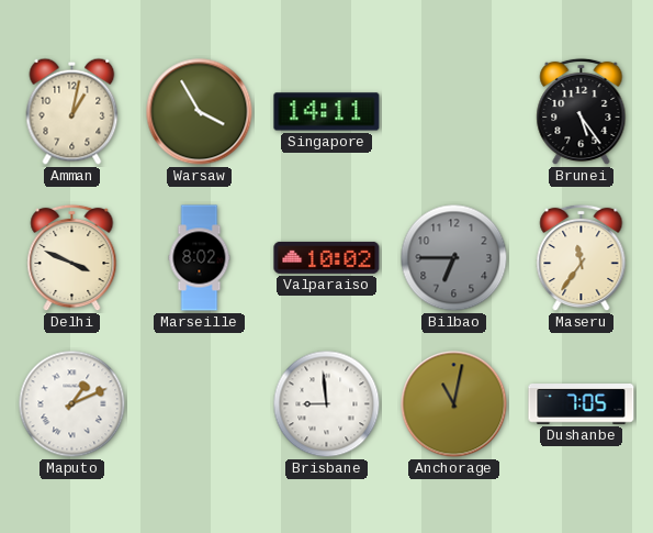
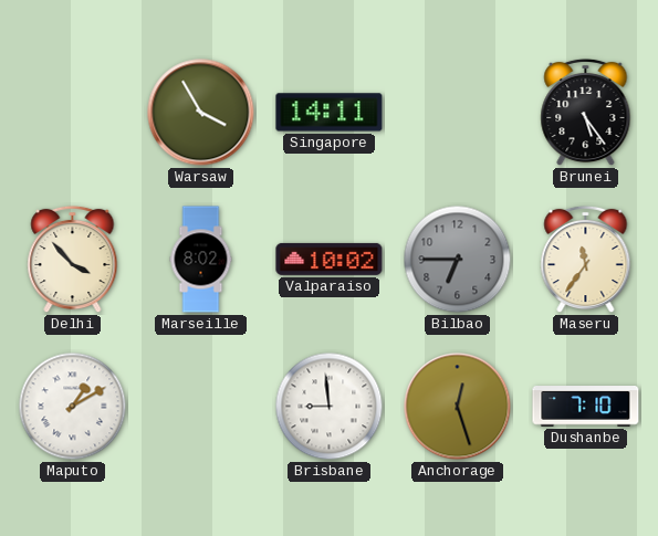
Amman: 1:02 -> none
Delhi: 3:49 -> 3:53
Maputo: 1:11 -> 1:10
Anchorage: 11:02 -> 12:27
Dushanbe: 7:05 -> 7:10
